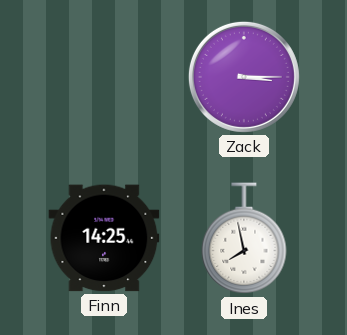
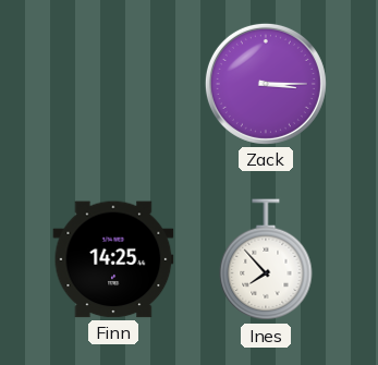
Ines: 7:58 -> 7:53
